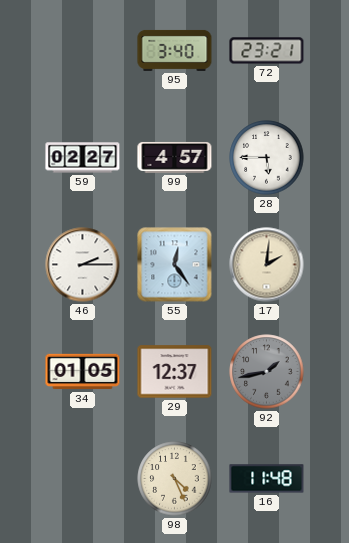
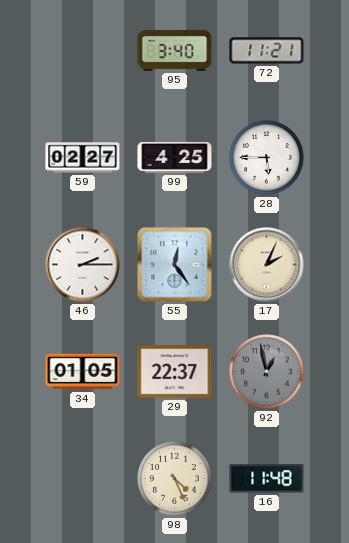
72: 23:21 -> 11:21
99: 4:57 -> 4:25
17: 2:01 -> 2:04
29: 12:37 -> 22:37
92: 1:43 -> 12:58
